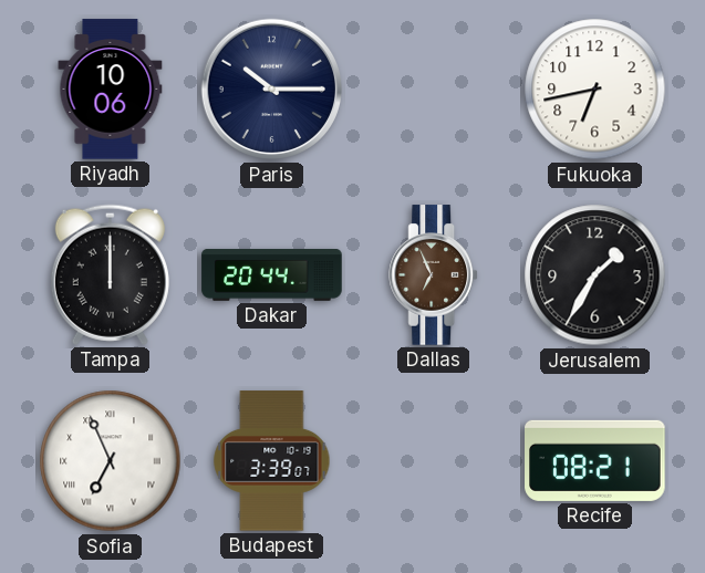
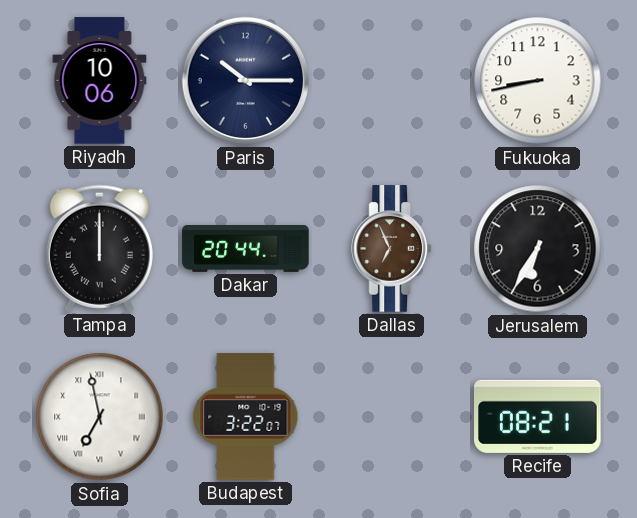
Fukuoka: 6:43 -> 8:43
Jerusalem: 1:35 -> 6:35
Sofia: 6:56 -> 6:58
Budapest: 3:39 -> 3:22
